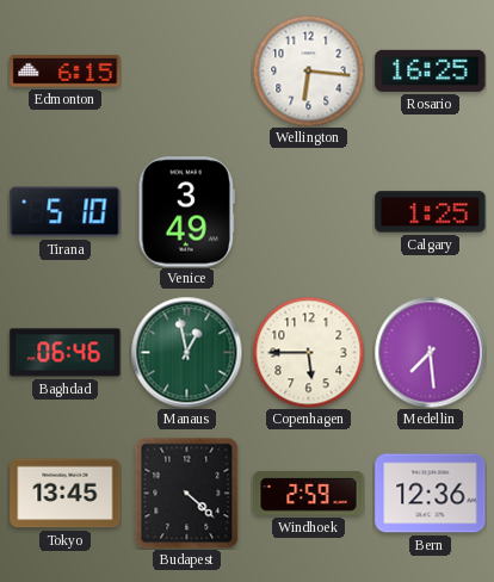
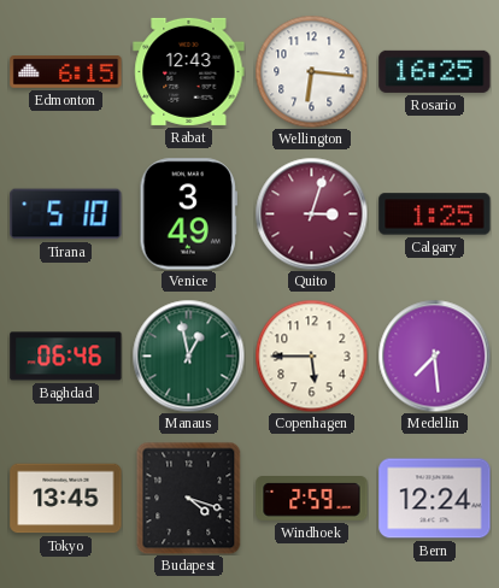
Rabat: none -> 12:43
Quito: none -> 3:03
Budapest: 4:22 -> 4:18
Bern: 12:36 -> 12:24
